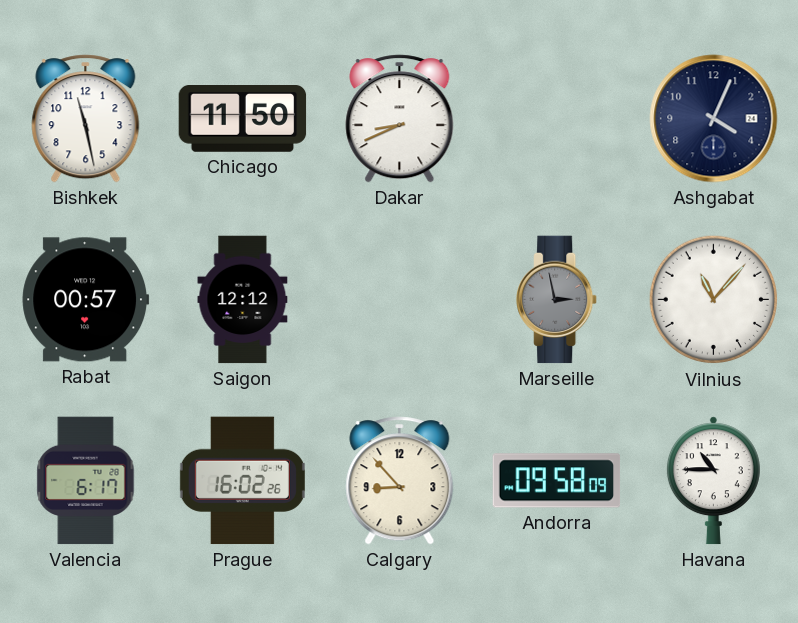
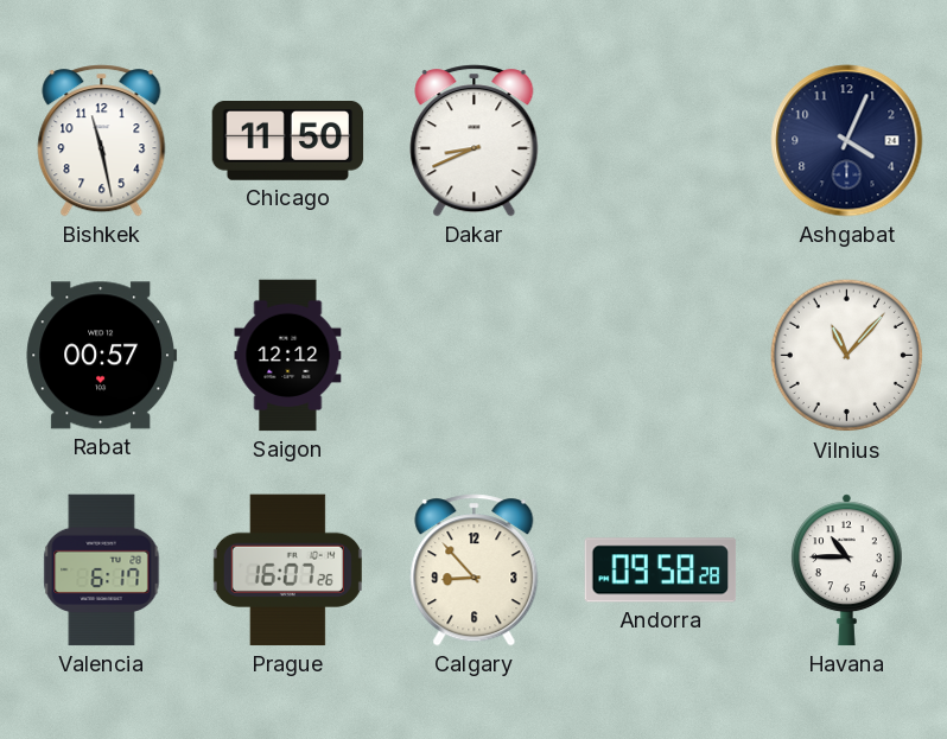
Marseille: 2:58 -> none
Prague: 16:02 -> 16:07
Andorra: 09:58:09 -> 09:58:28
